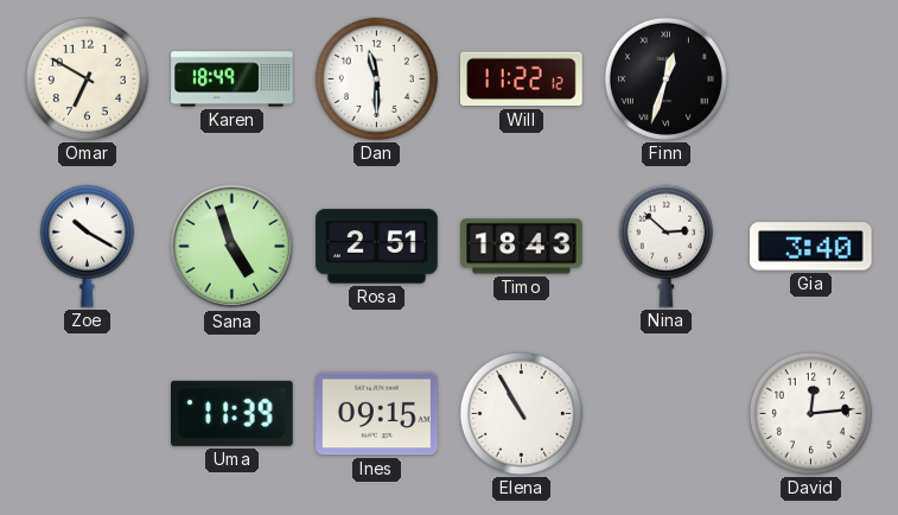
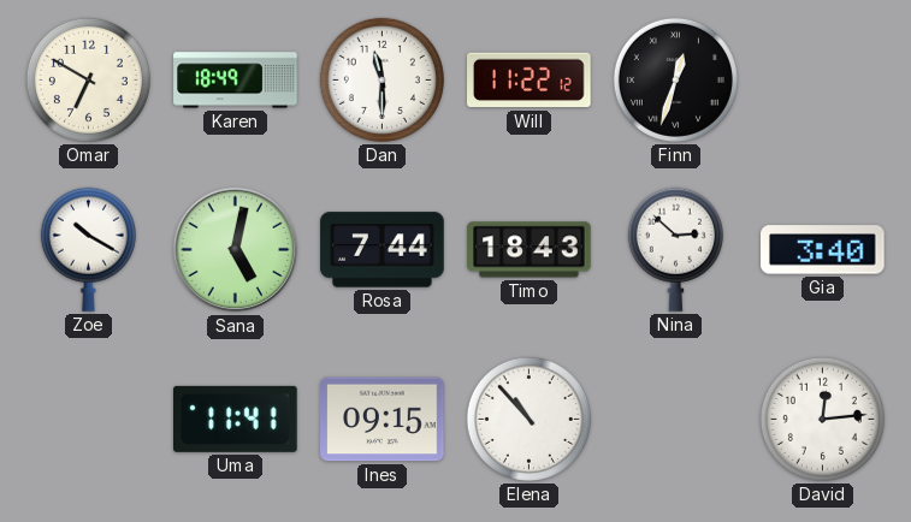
Sana: 4:57 -> 5:02
Rosa: 2:51 -> 7:44
Uma: 11:39 -> 11:41
Elena: 10:55 -> 10:53
